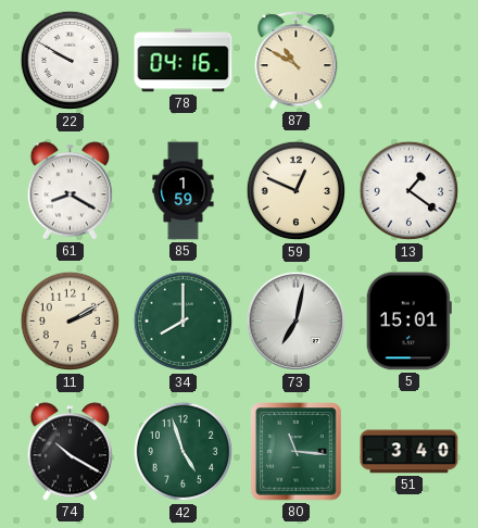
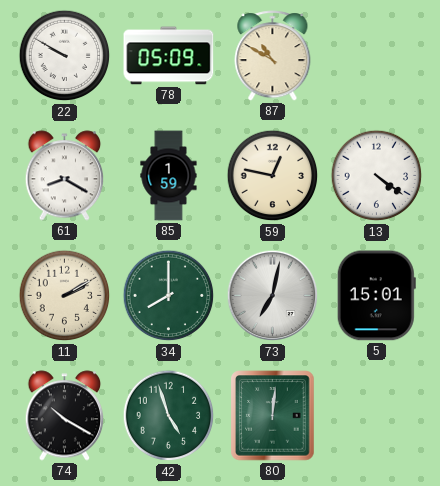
78: 04:16 -> 05:09
59: 12:49 -> 12:47
13: 1:21 -> 4:21
80: 11:16 -> 12:01
51: 3:40 -> none
